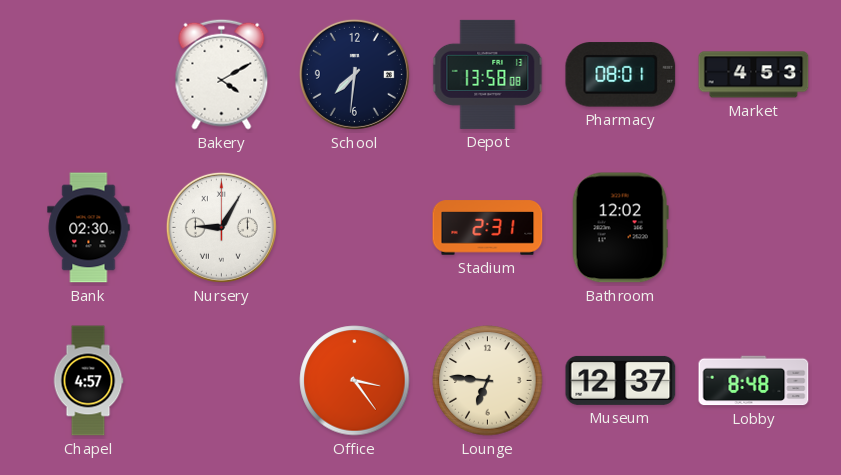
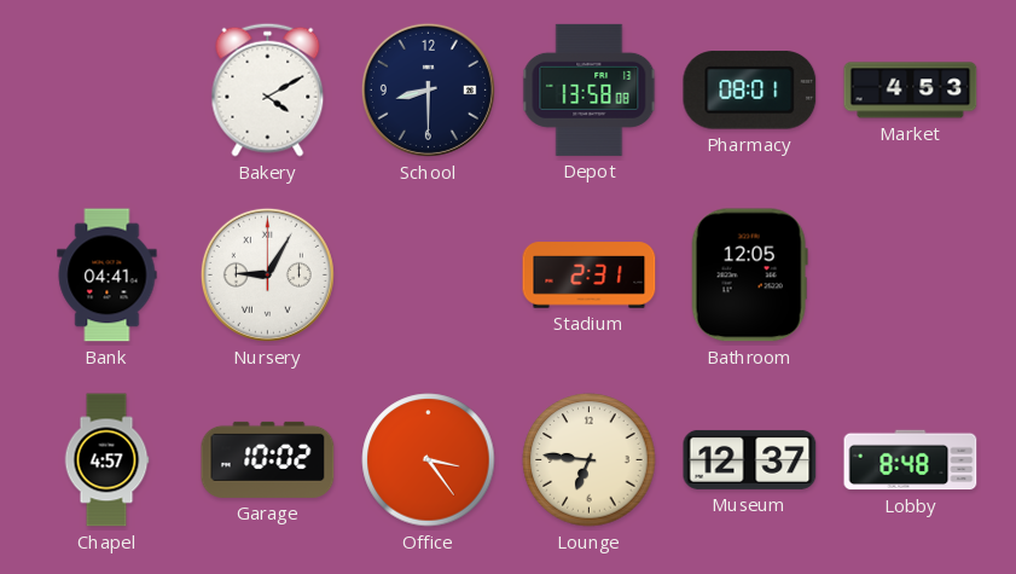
School: 7:31 -> 8:30
Bank: 02:30 -> 04:41
Bathroom: 12:02 -> 12:05
Garage: none -> 10:02
